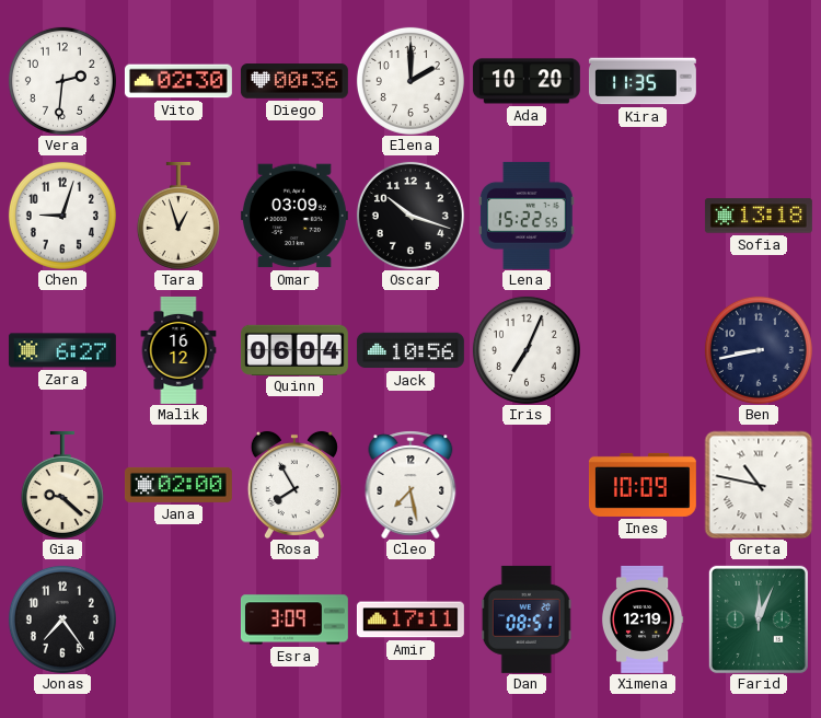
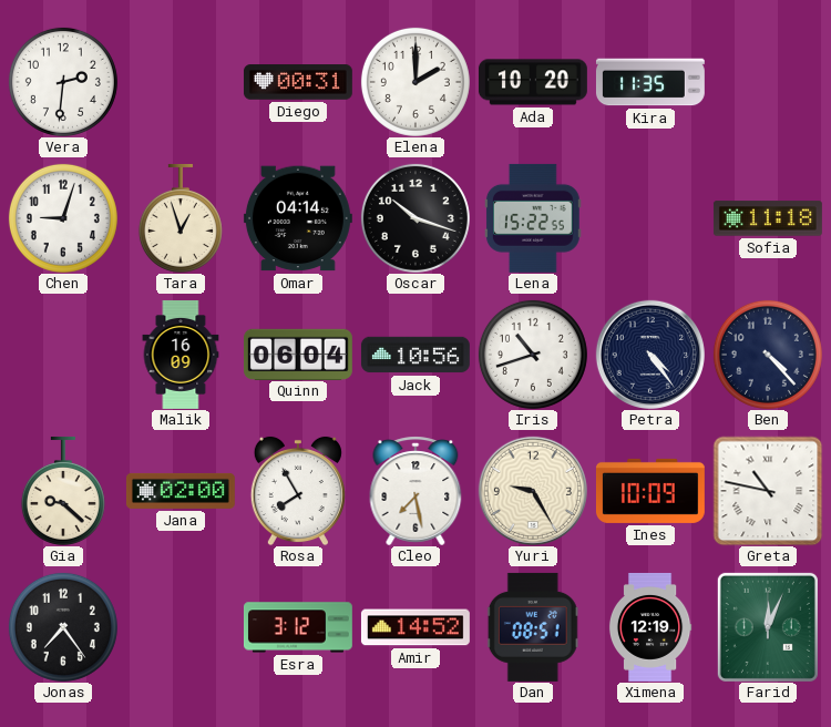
Vito: 02:30 -> none
Diego: 00:36 -> 00:31
Omar: 03:09 -> 04:14
Sofia: 13:18 -> 11:18
Zara: 6:27 -> none
Malik: 16:12 -> 16:09
Iris: 7:04 -> 10:42
Petra: none -> 4:24
Ben: 8:43 -> 4:23
Yuri: none -> 9:25
Esra: 3:09 -> 3:12
Amir: 17:11 -> 14:52
